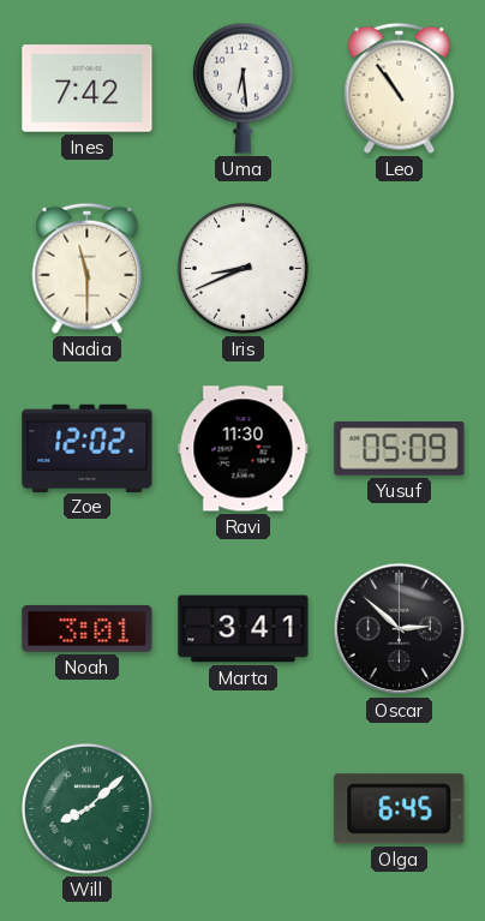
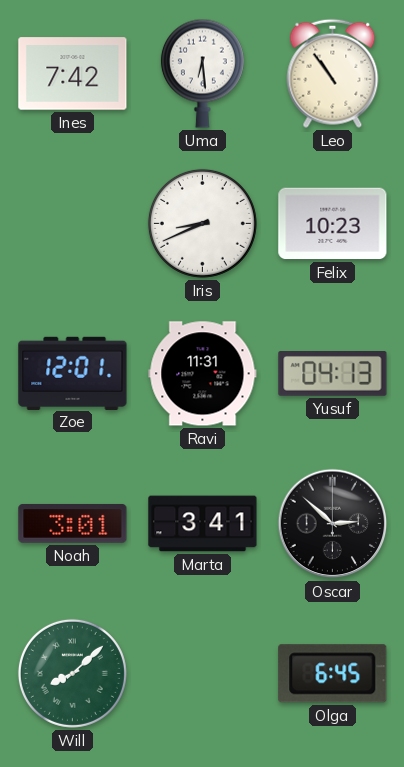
Nadia: 11:30 -> none
Felix: none -> 10:23
Zoe: 12:02 -> 12:01
Ravi: 11:30 -> 11:31
Yusuf: 05:09 -> 04:13
